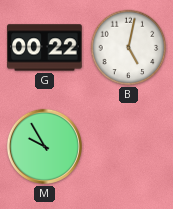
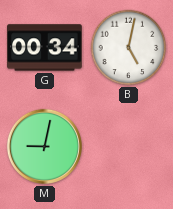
G: 00:22 -> 00:34
M: 9:55 -> 9:02
